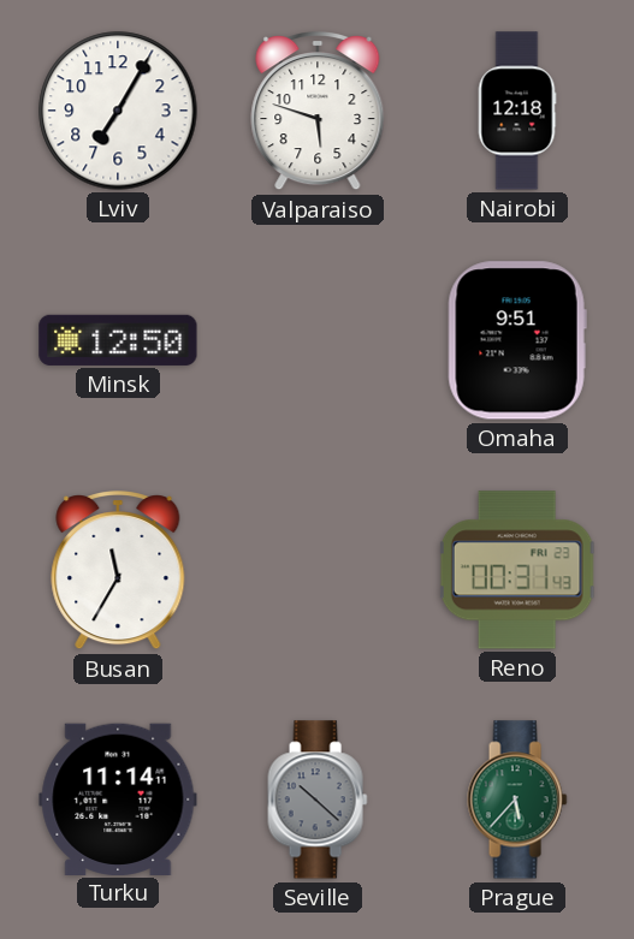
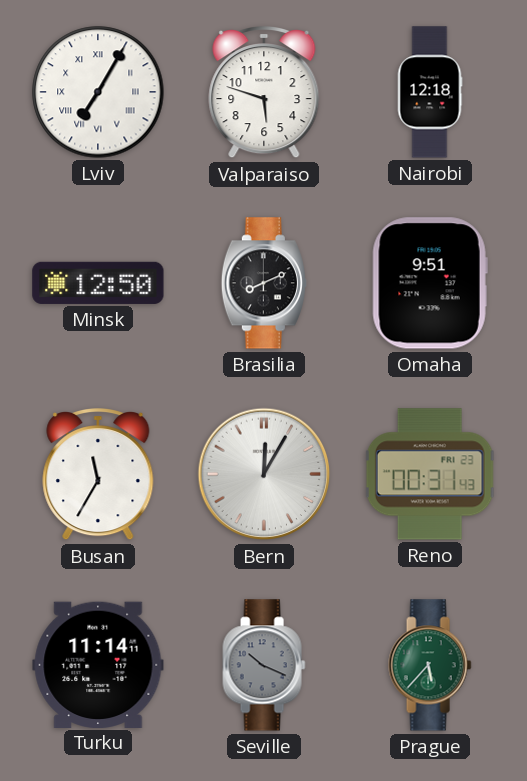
Lviv numerals: Arabic -> Roman
Brasilia: none -> 8:11
Bern: none -> 12:05
Seville: 10:22 -> 10:19
